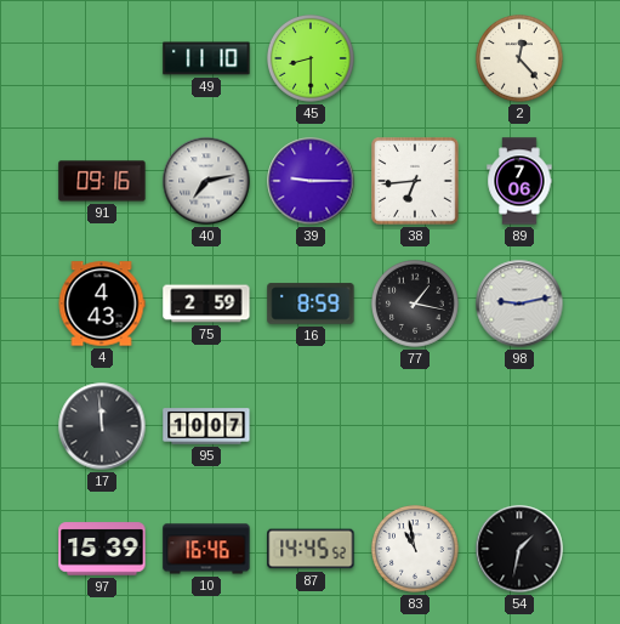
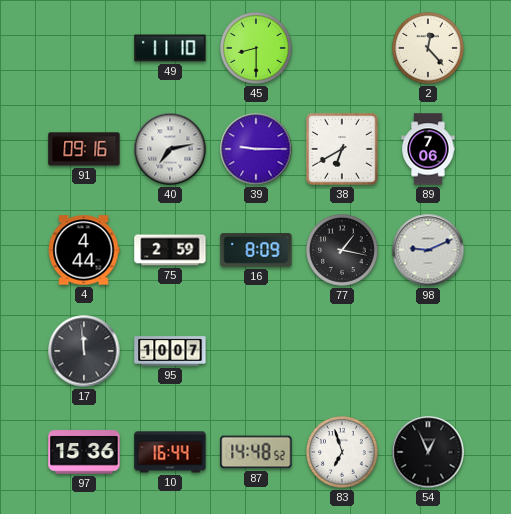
38: 6:44 -> 6:40
4: 4:43 -> 4:44
16: 8:59 -> 8:09
98: 9:13 -> 9:11
97: 15:39 -> 15:36
10: 16:46 -> 16:44
87: 14:45 -> 14:48
83: 10:58 -> 6:57
54: 1:32 -> 12:56
